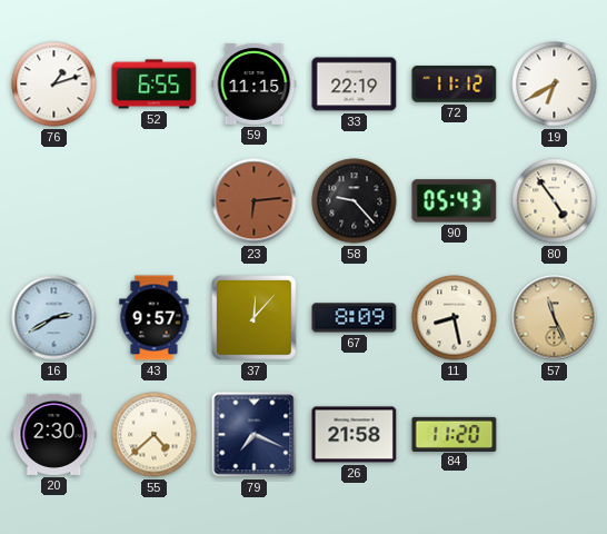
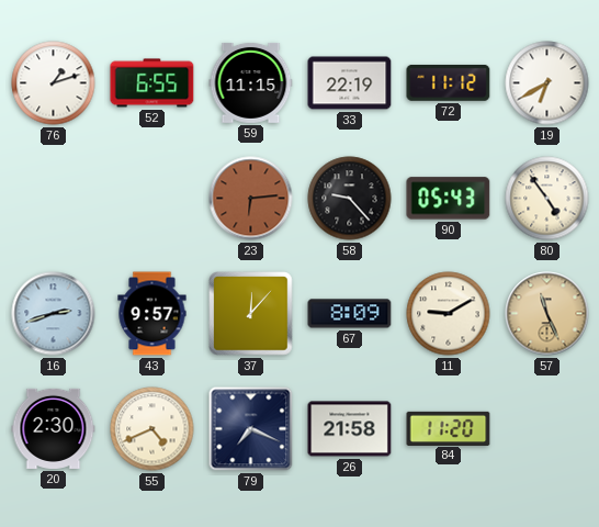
16: 2:40 -> 2:42
11: 8:28 -> 9:10
55: 4:38 -> 4:41
